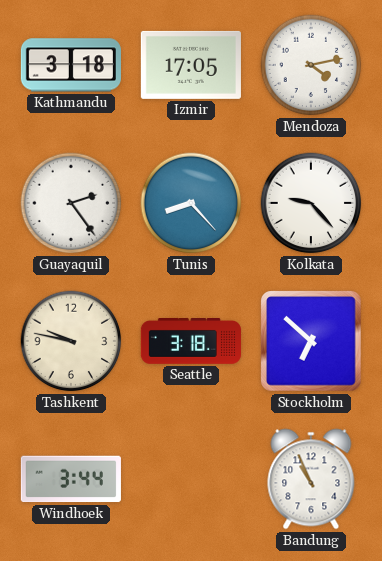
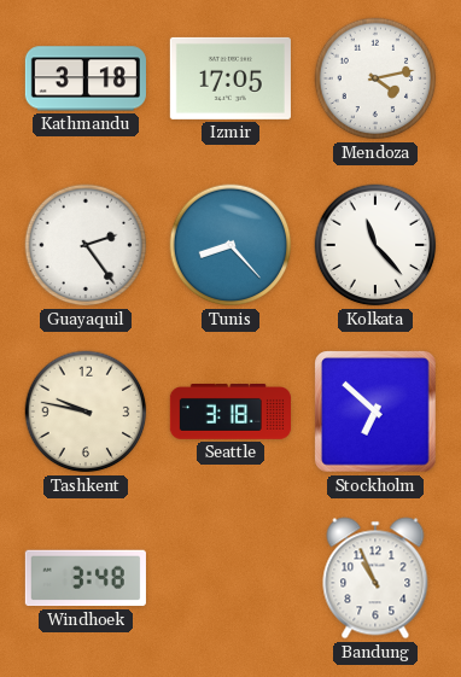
Kolkata: 9:23 -> 11:23
Windhoek: 3:44 -> 3:48
